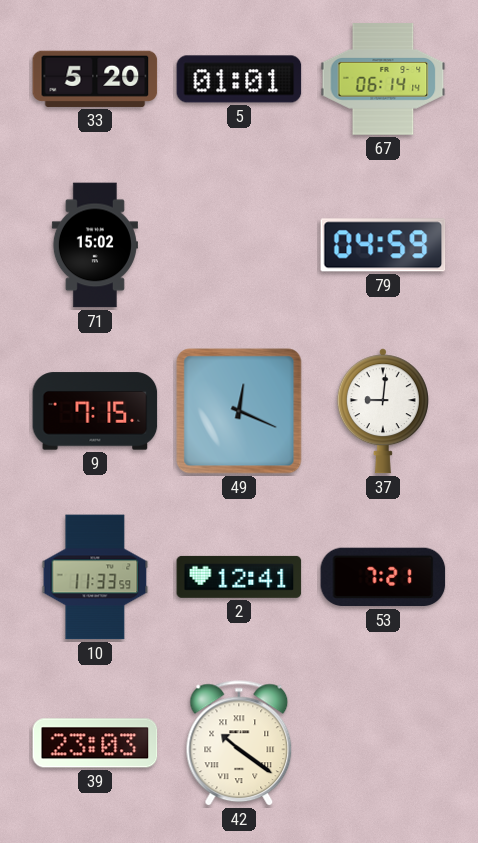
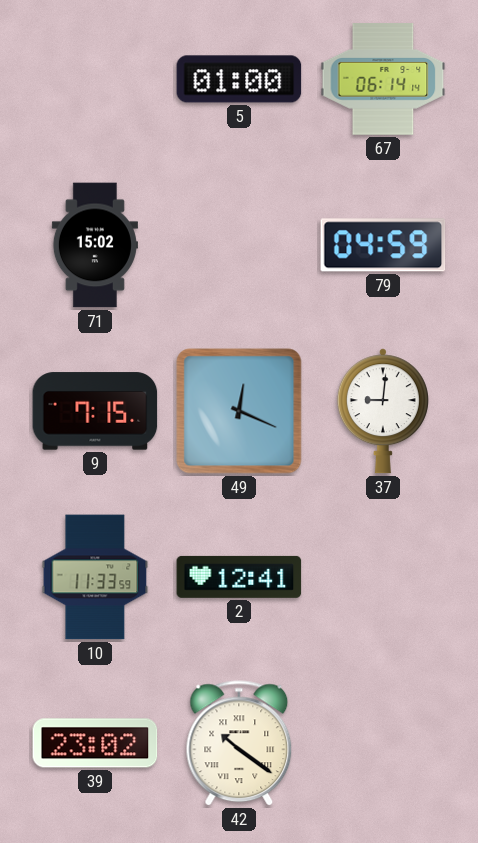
33: 5:20 -> none
5: 01:01 -> 01:00
53: 7:21 -> none
39: 23:03 -> 23:02
